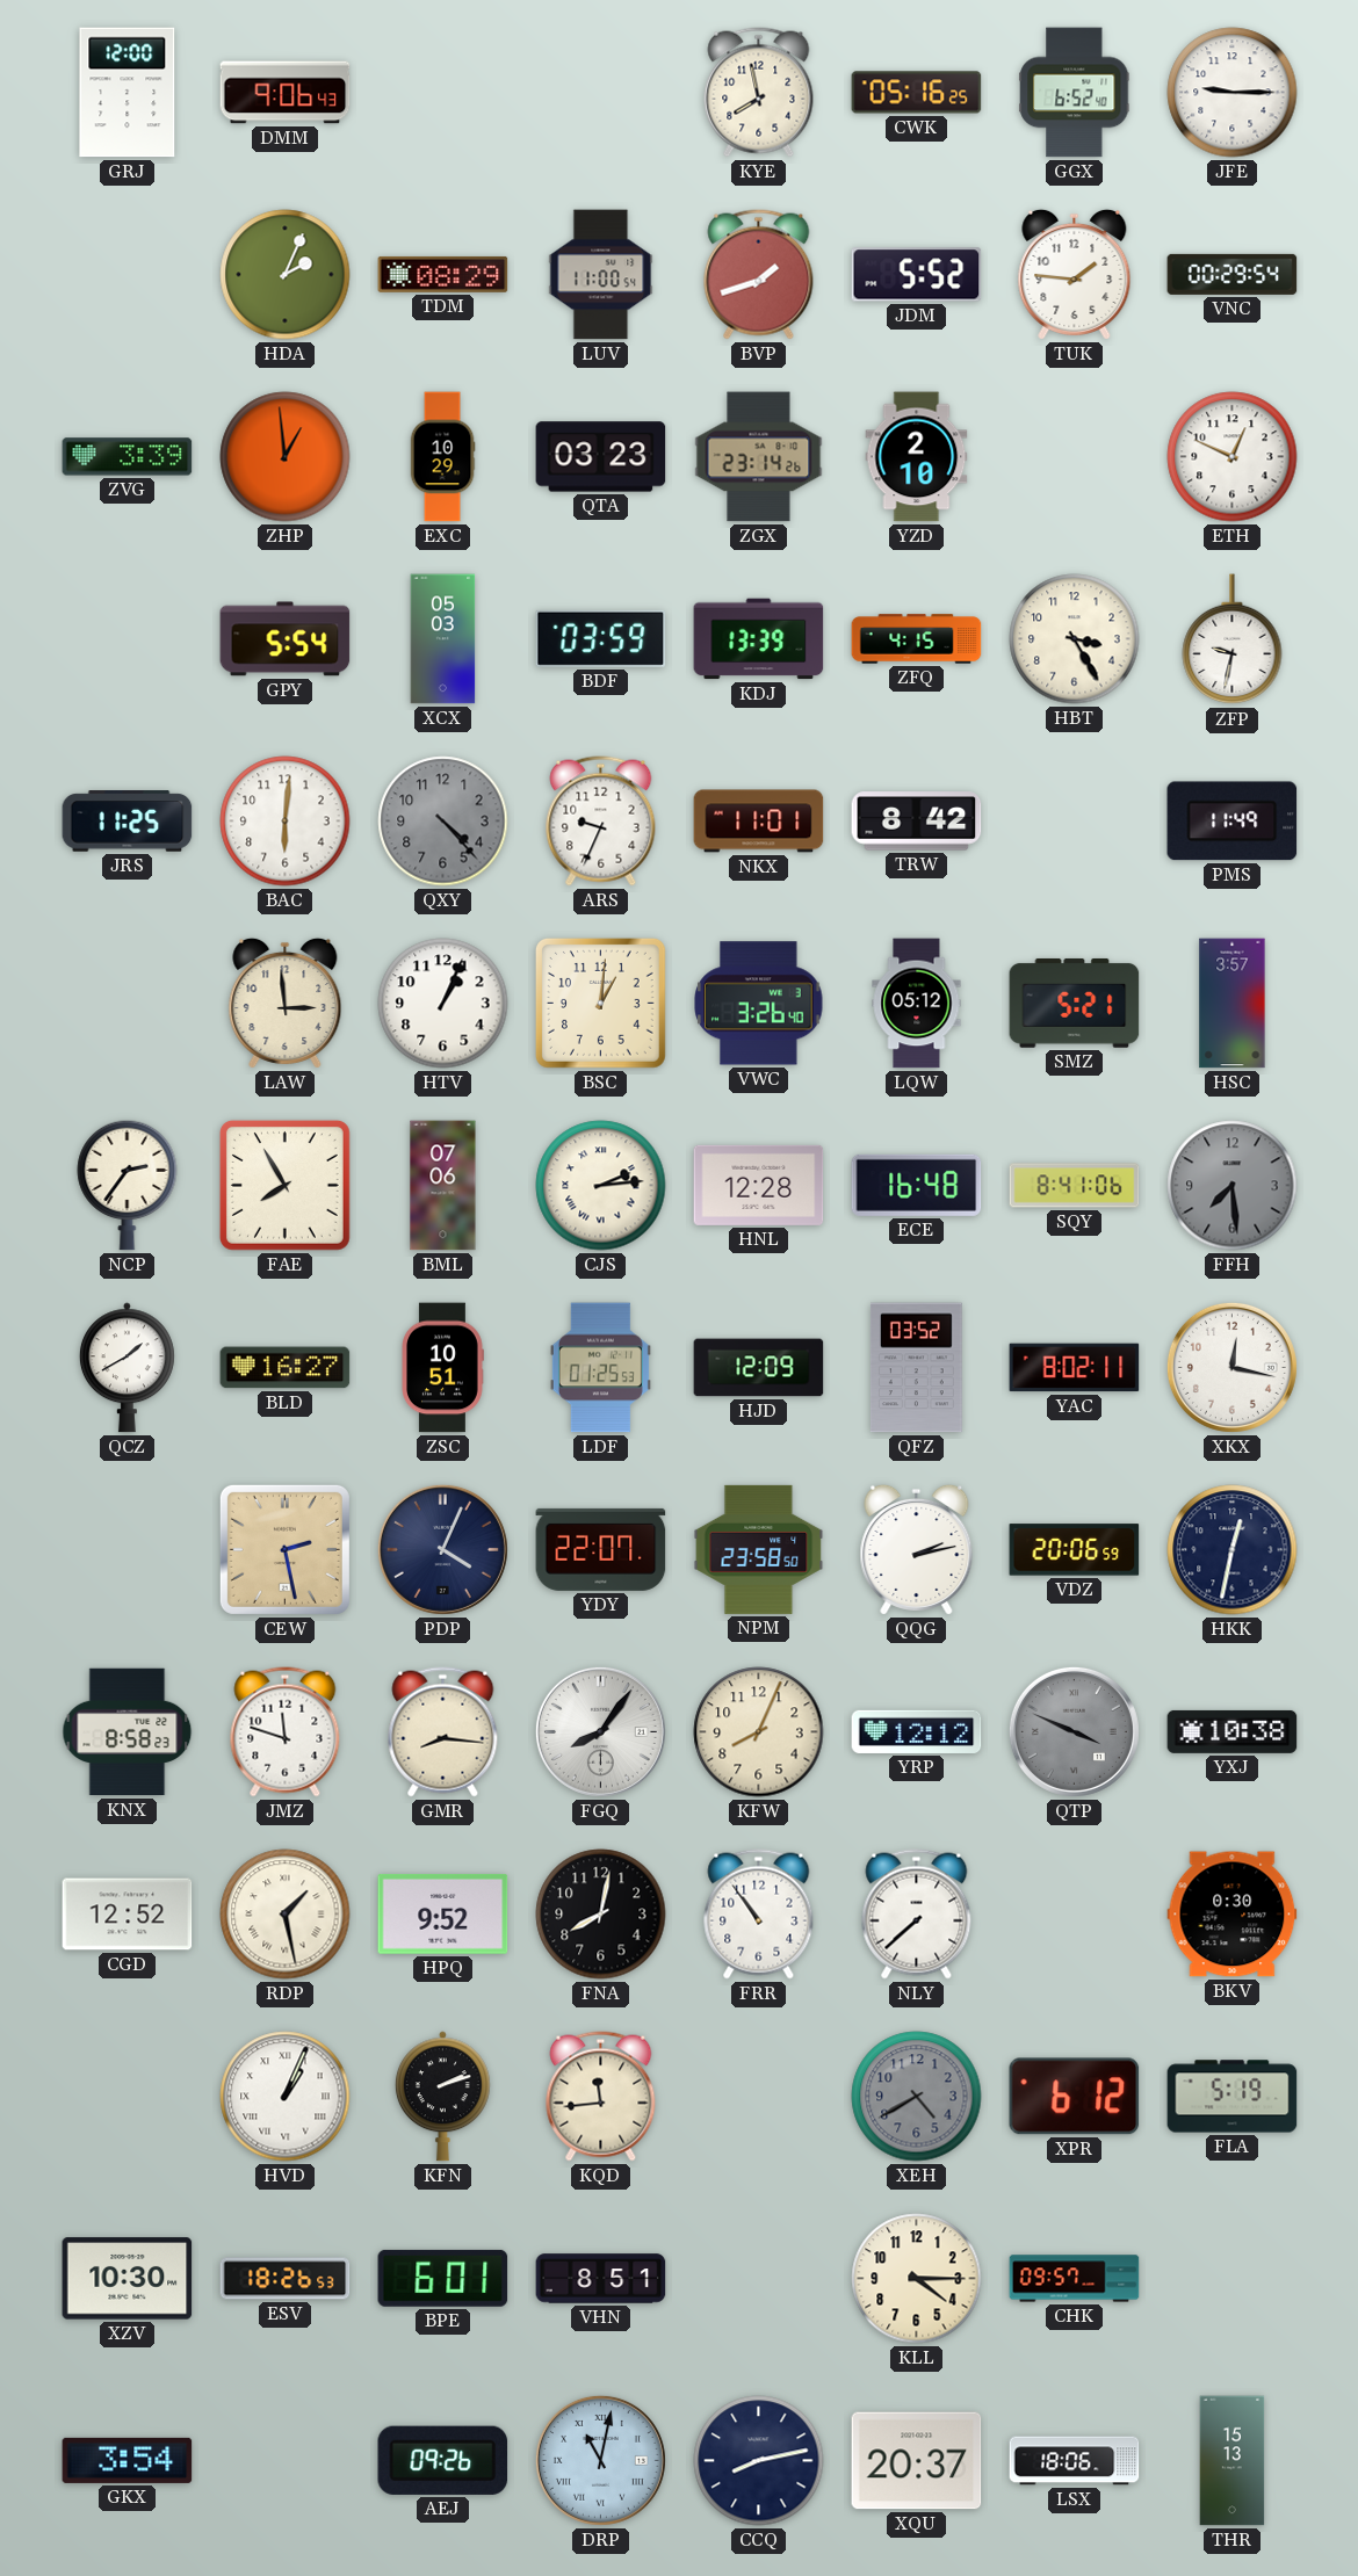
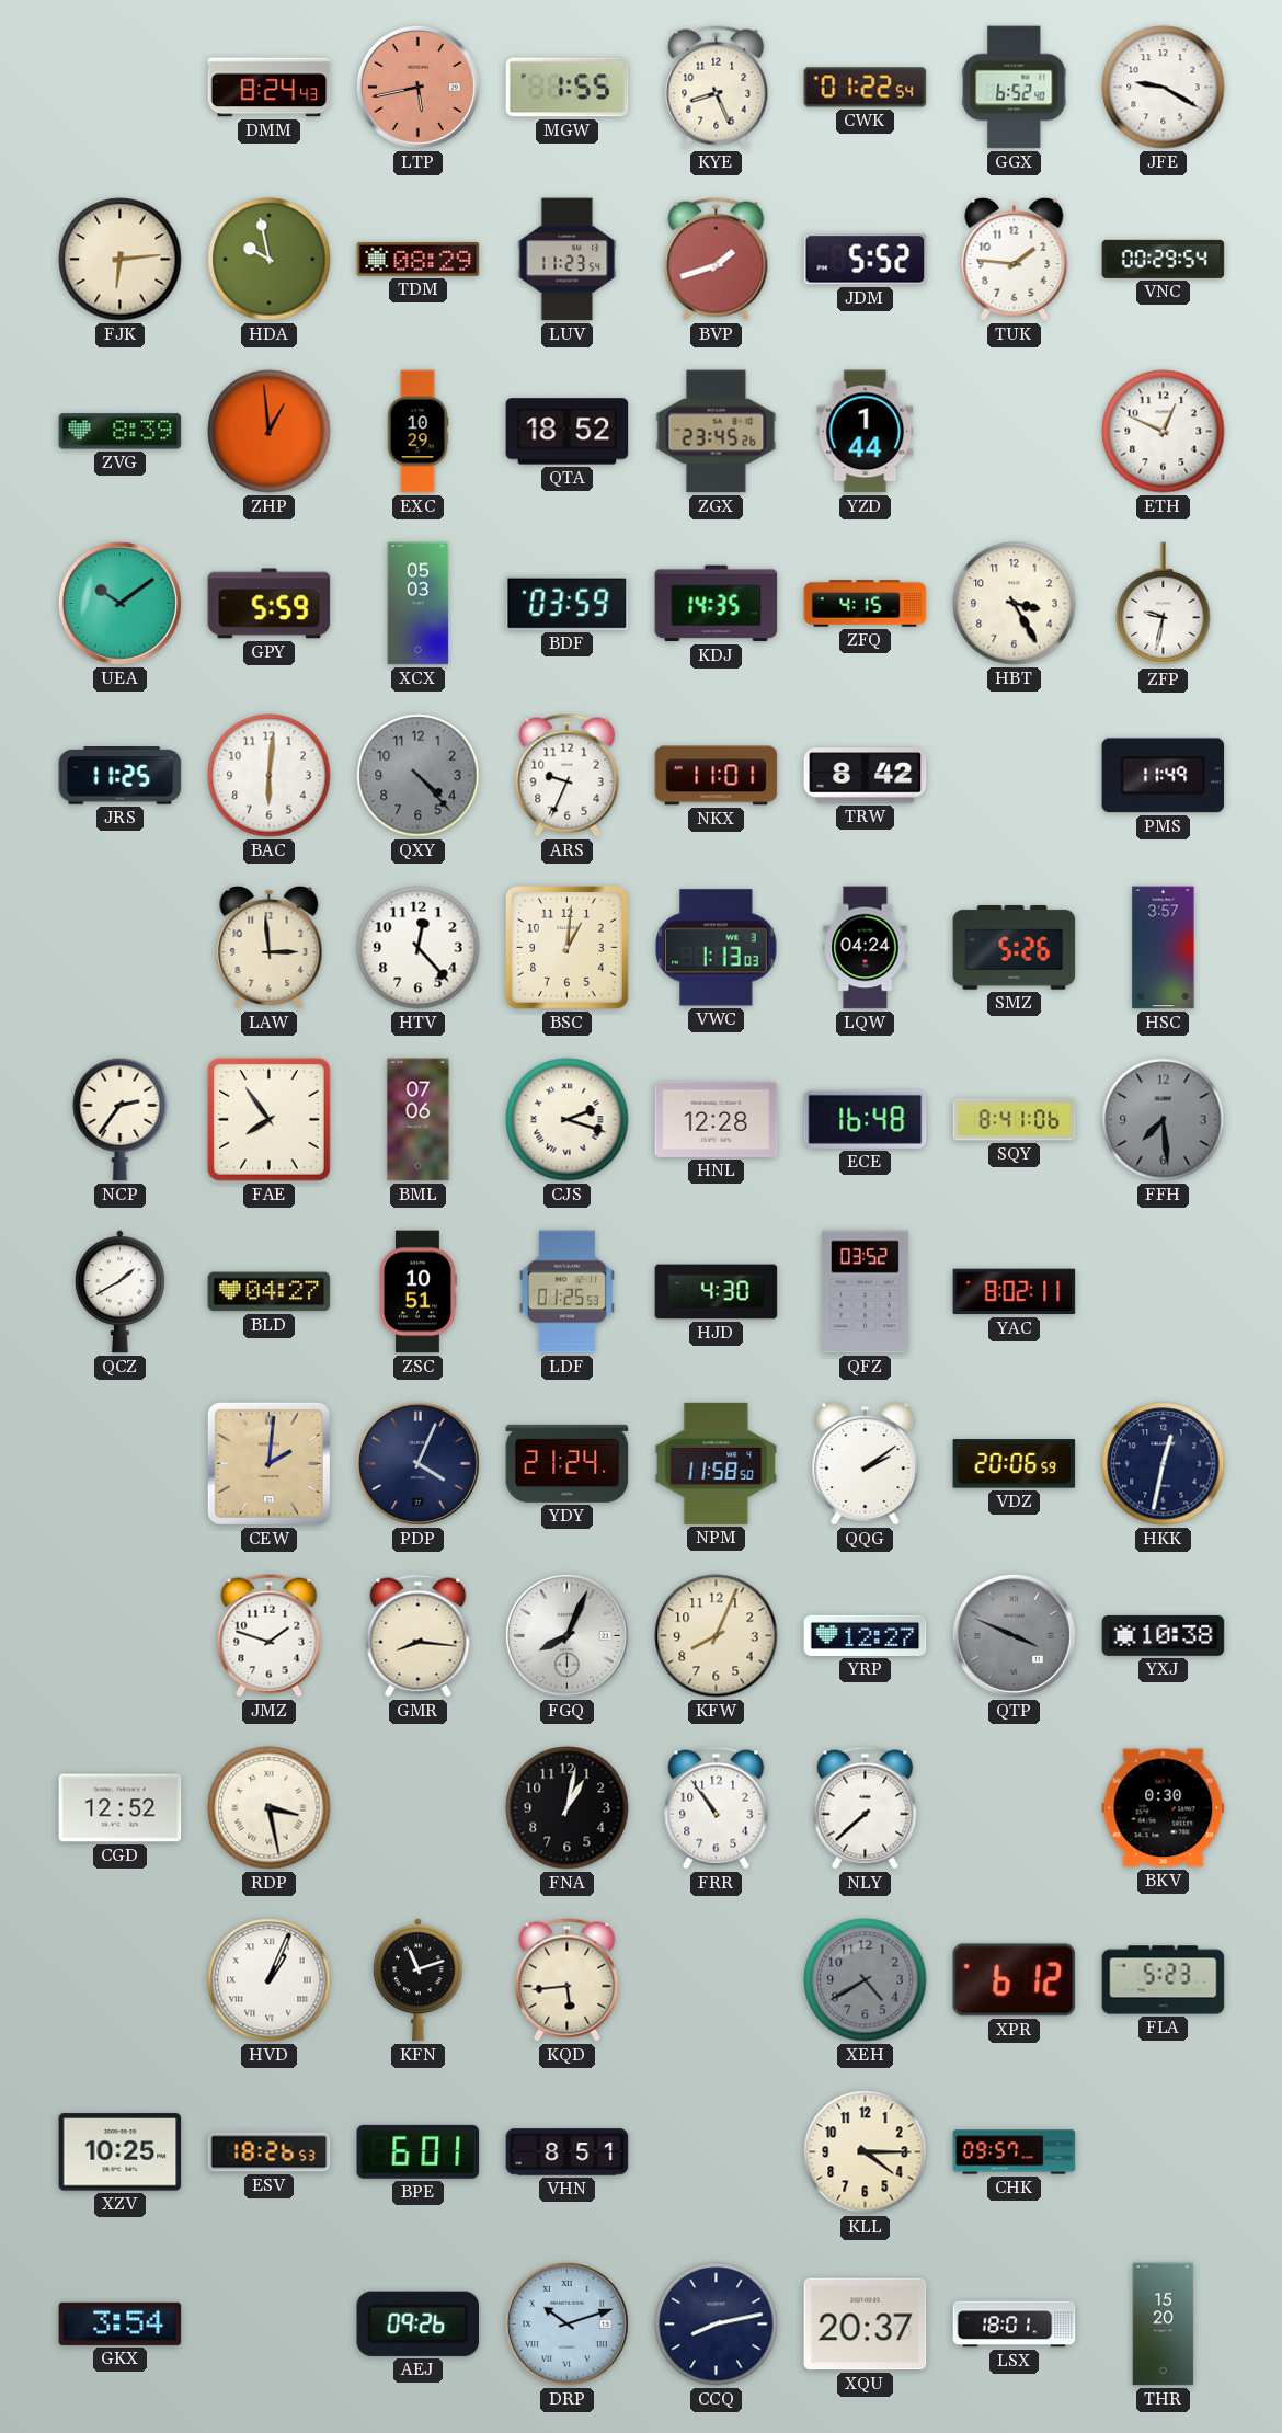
GRJ: 12:00 -> none
DMM: 9:06 -> 8:24
LTP: none -> 5:43
MGW: none -> 1:55
KYE: 7:58 -> 8:26
CWK: 05:16 -> 01:22
JFE: 9:15 -> 9:20
FJK: none -> 6:14
HDA: 2:04 -> 9:58
LUV: 11:00 -> 11:23
ZVG: 3:39 -> 8:39
QTA: 03:23 -> 18:52
ZGX: 23:14 -> 23:45
YZD: 2:10 -> 1:44
UEA: none -> 10:09
GPY: 5:54 -> 5:59
KDJ: 13:39 -> 14:35
HTV: 1:04 -> 12:23
VWC: 3:26 -> 1:13
LQW: 05:12 -> 04:24
SMZ: 5:21 -> 5:26
FAE: 7:55 -> 7:54
CJS: 2:14 -> 2:18
BLD: 16:27 -> 04:27
HJD: 12:09 -> 4:30
XKX: 12:17 -> none
CEW: 2:28 -> 2:01
YDY: 22:07 -> 21:24
NPM: 23:58 -> 11:58
QQG: 2:13 -> 2:09
KNX: 8:58 -> none
JMZ: 11:48 -> 1:48
FGQ: 8:06 -> 8:04
YRP: 12:12 -> 12:27
RDP: 1:28 -> 3:28
HPQ: 9:52 -> none
FNA: 8:02 -> 1:02
KFN: 2:12 -> 11:12
KQD: 11:44 -> 5:44
FLA: 5:19 -> 5:23
XZV: 10:30 -> 10:25
DRP: 11:02 -> 10:12
LSX: 18:06 -> 18:01
THR: 15:13 -> 15:20
